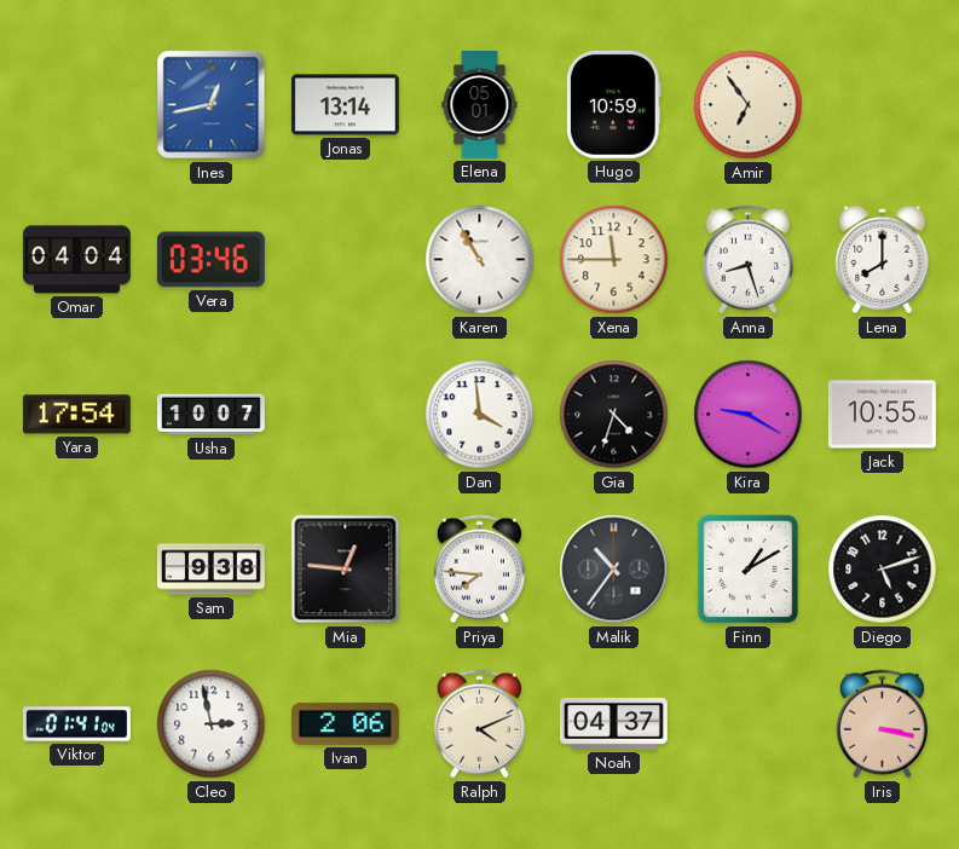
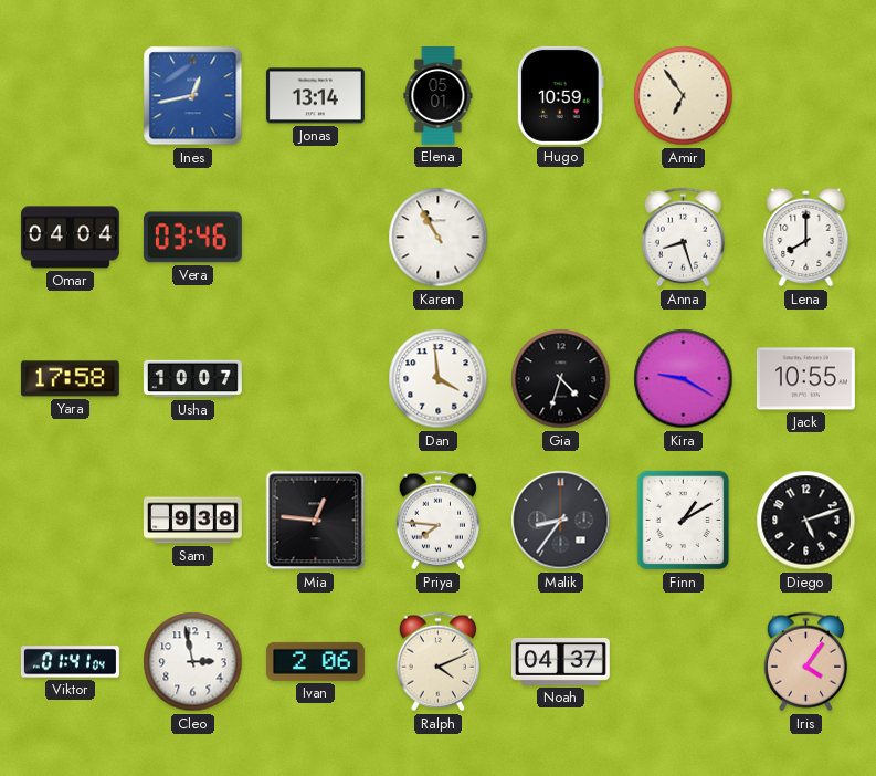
Xena: 11:45 -> none
Yara: 17:54 -> 17:58
Malik: 10:36 -> 8:36
Iris: 3:17 -> 4:06
